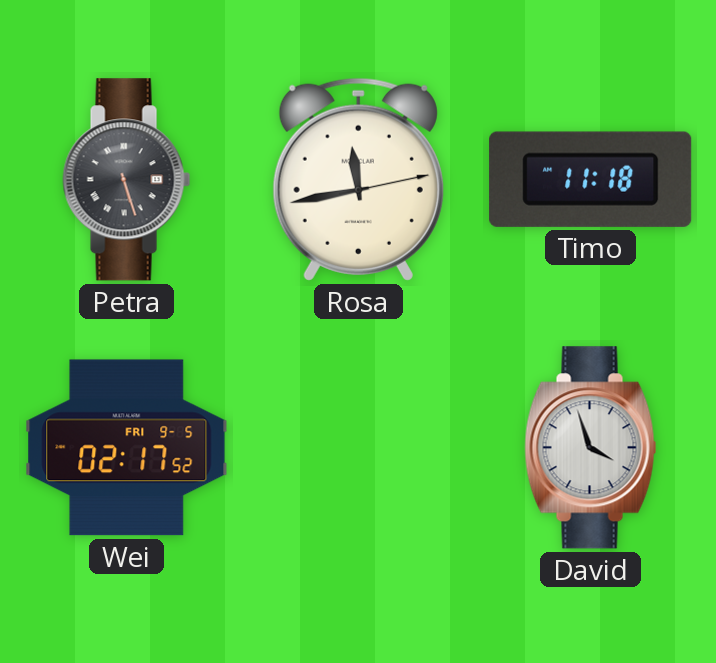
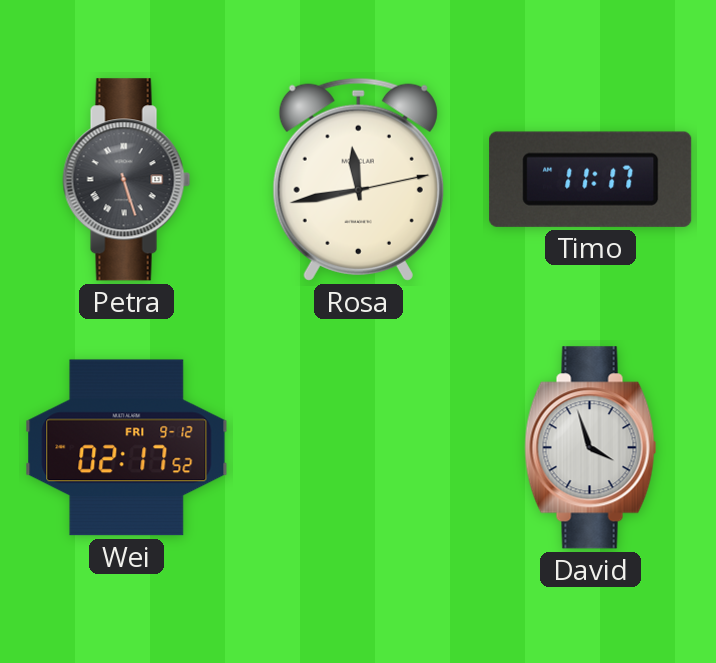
Timo: 11:18 -> 11:17
Wei date: FRI 9-5 -> FRI 9-12
